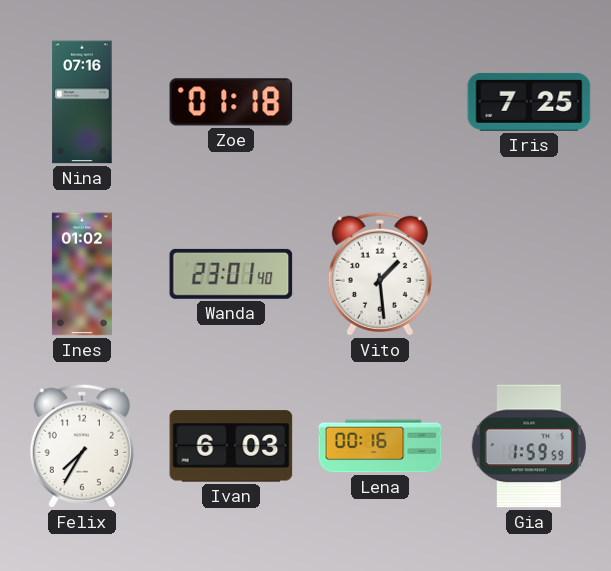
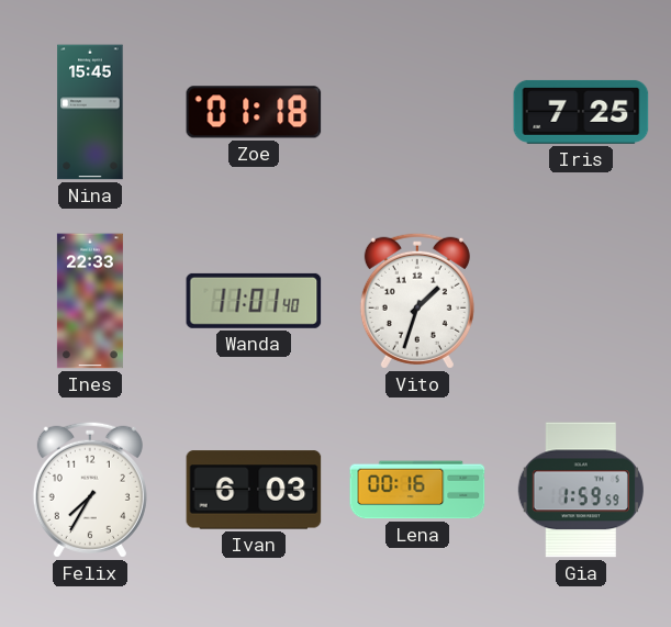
Nina: 07:16 -> 15:45
Ines: 01:02 -> 22:33
Wanda: 23:01 -> 11:01
Vito: 1:29 -> 1:33
